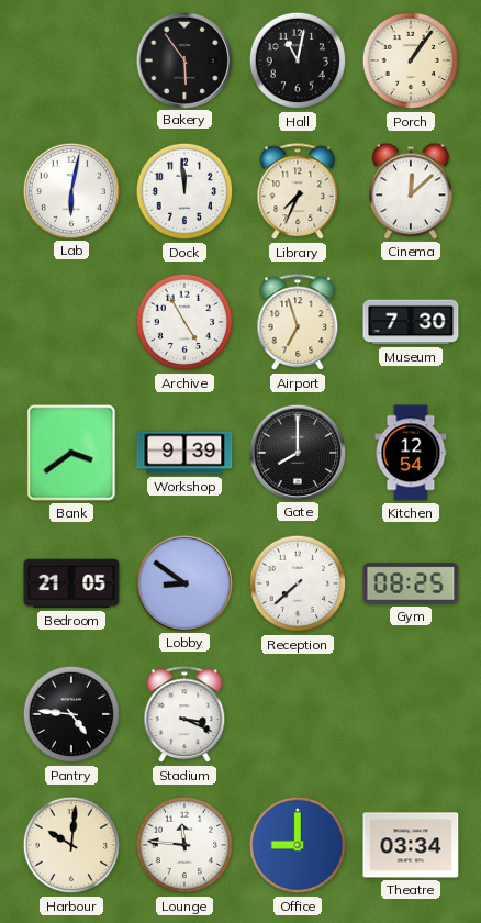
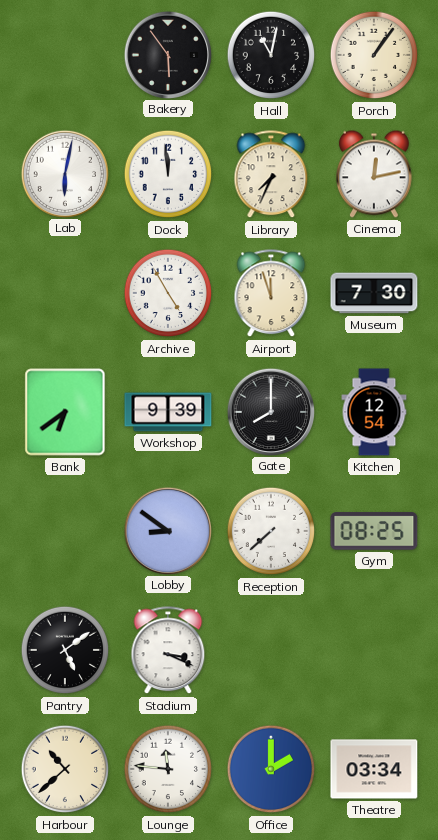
Cinema: 12:08 -> 12:13
Airport: 6:57 -> 11:57
Bank: 3:39 -> 6:39
Bedroom: 21:05 -> none
Pantry: 4:46 -> 5:09
Harbour: 10:01 -> 10:38
Office: 9:00 -> 2:00
